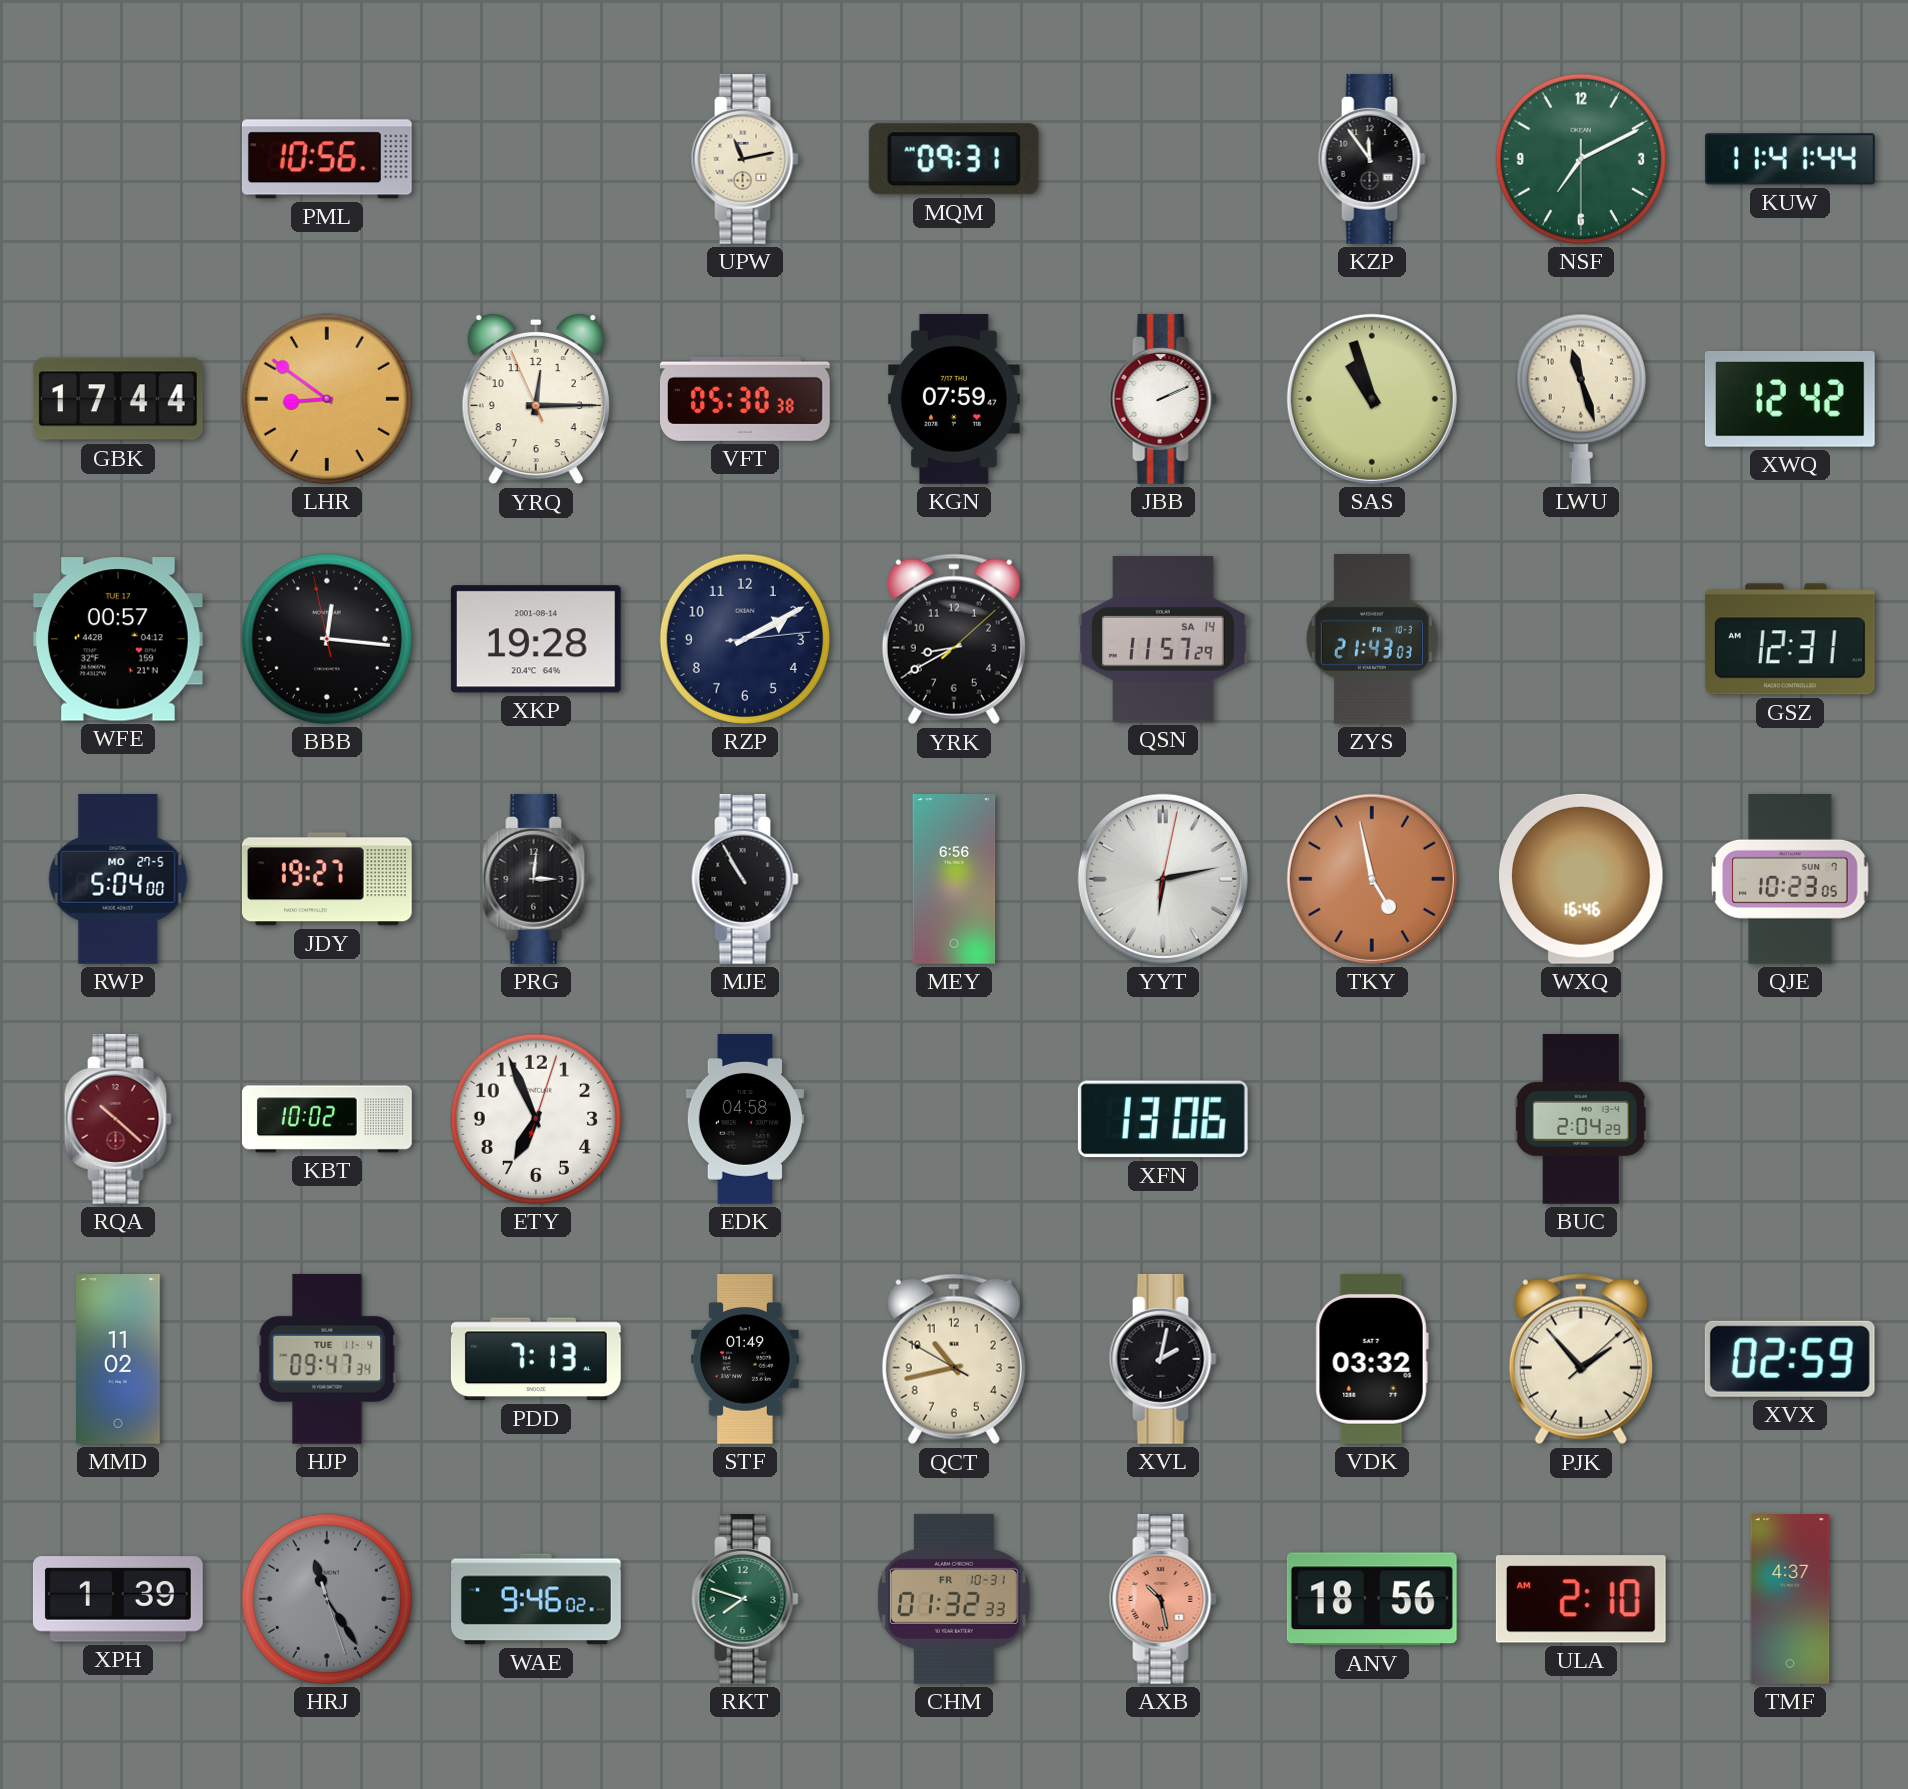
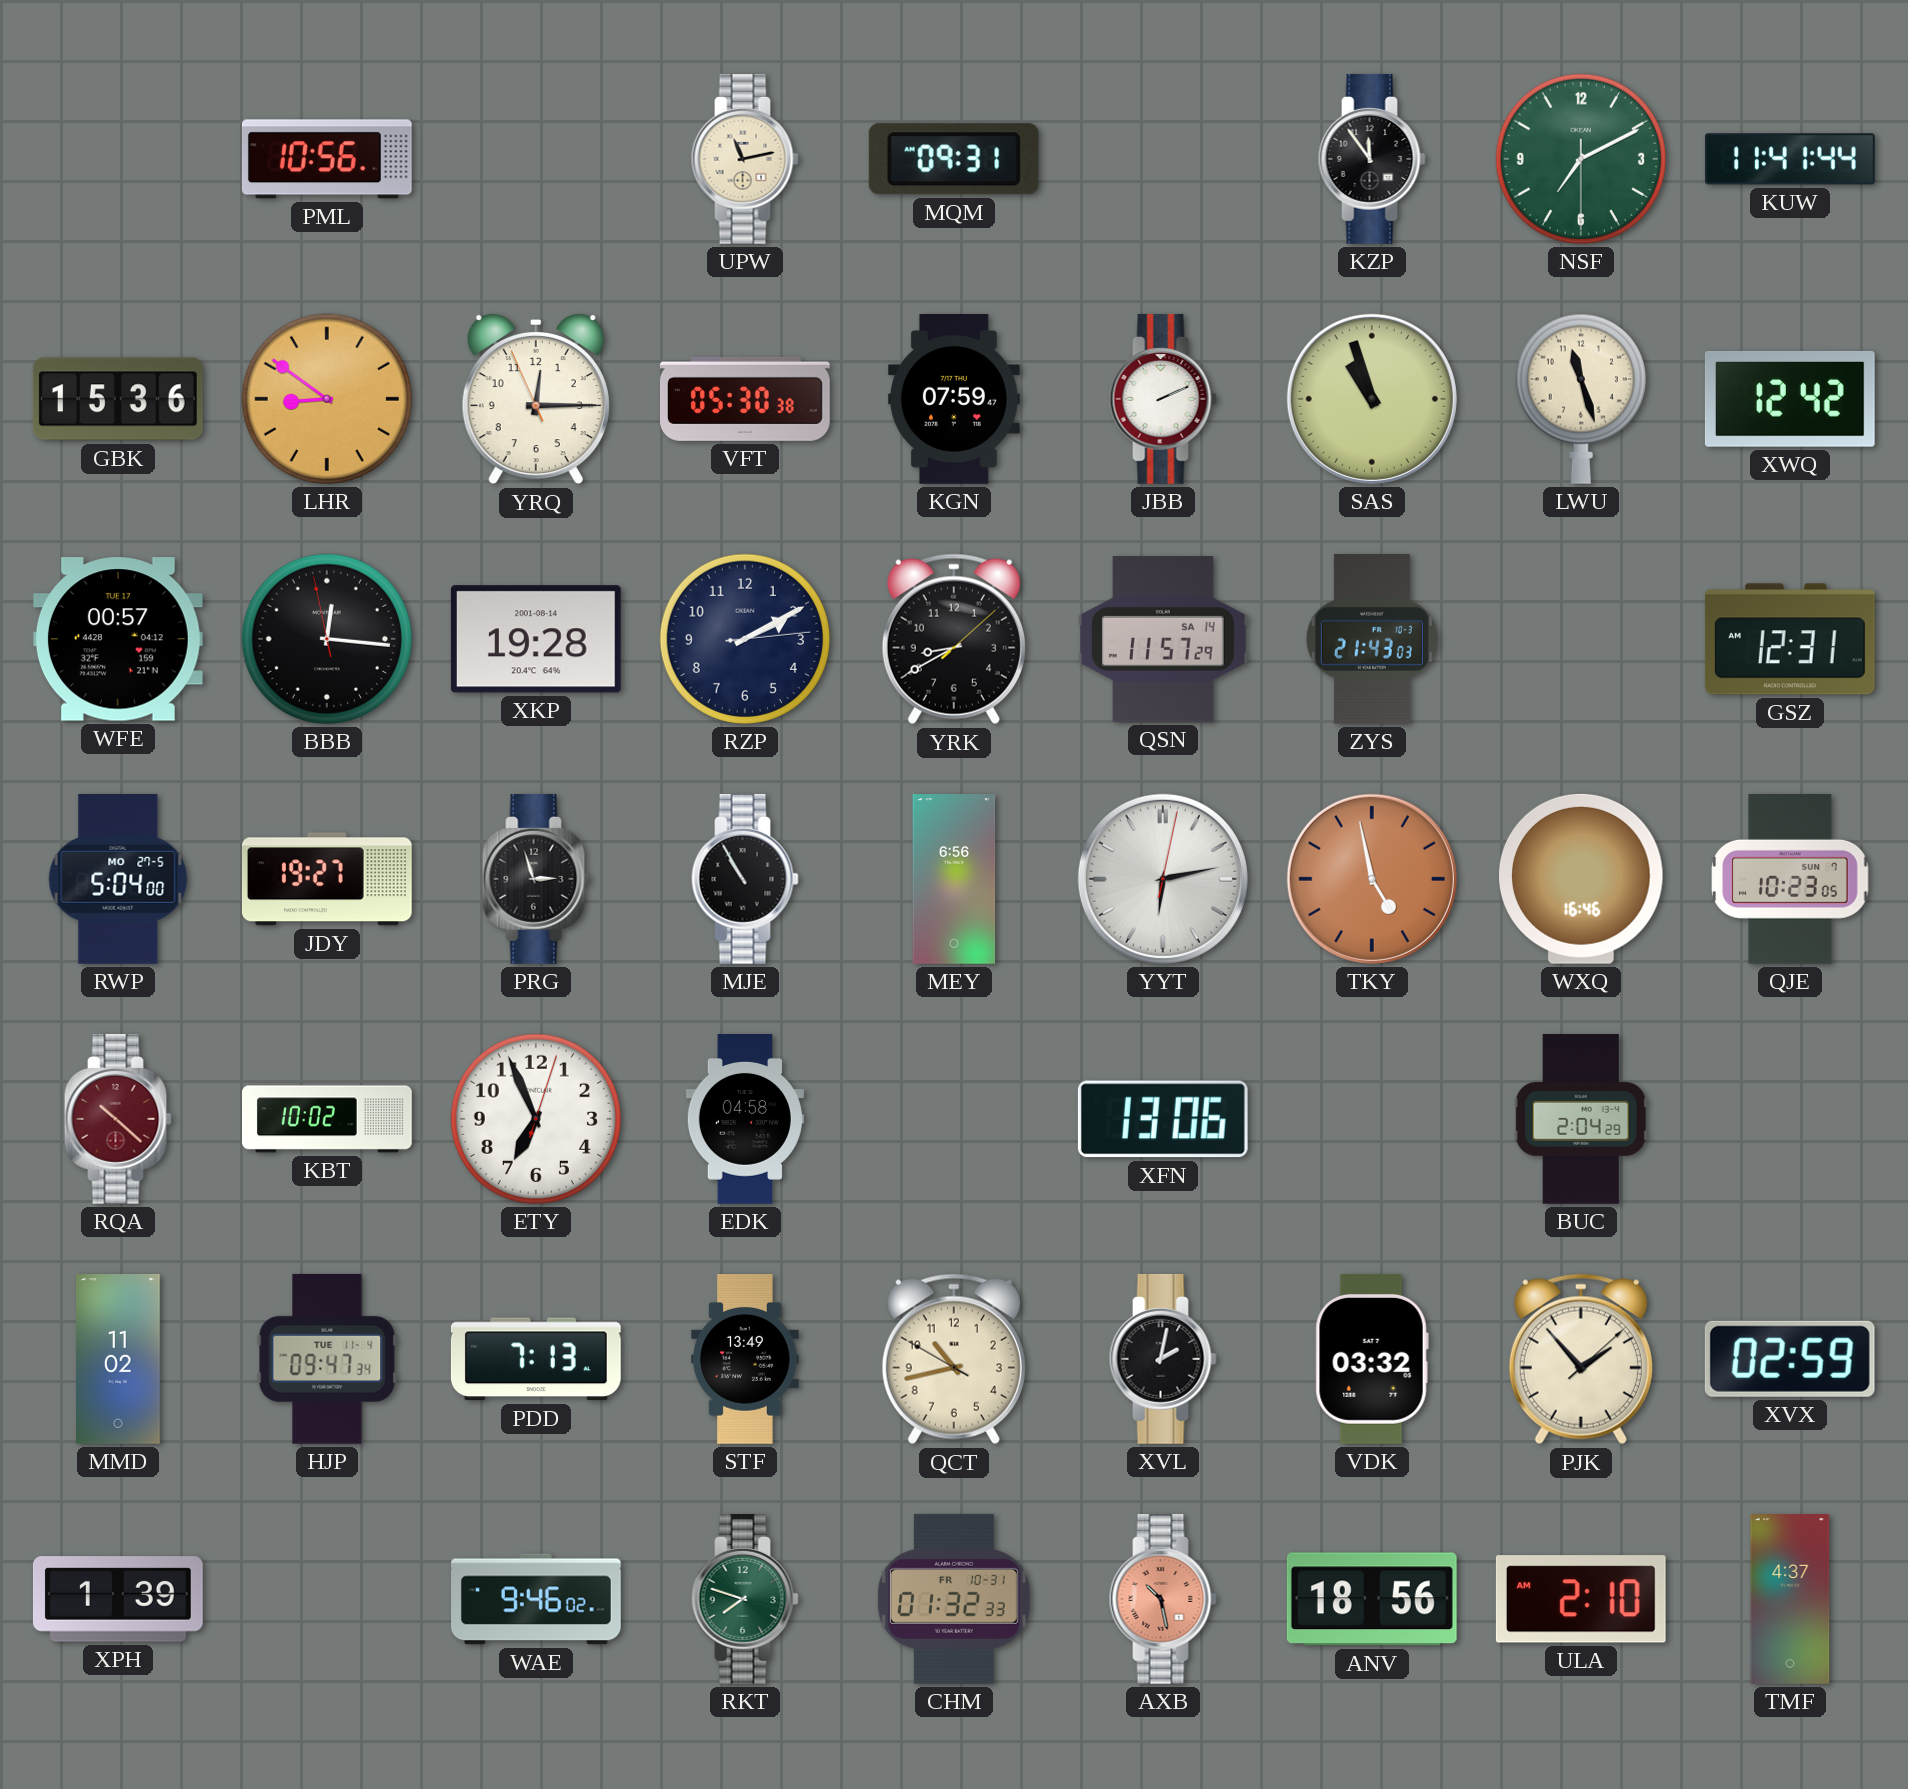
GBK: 17:44 -> 15:36
PRG: 3:01 -> 2:57
STF: 01:49 -> 13:49
HRJ: 11:24 -> none
